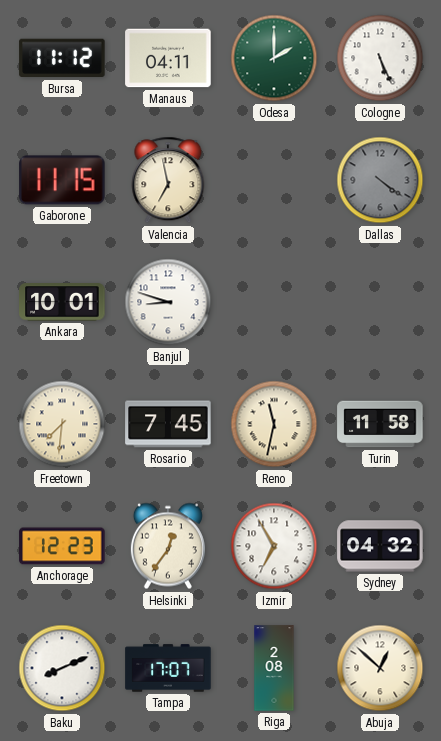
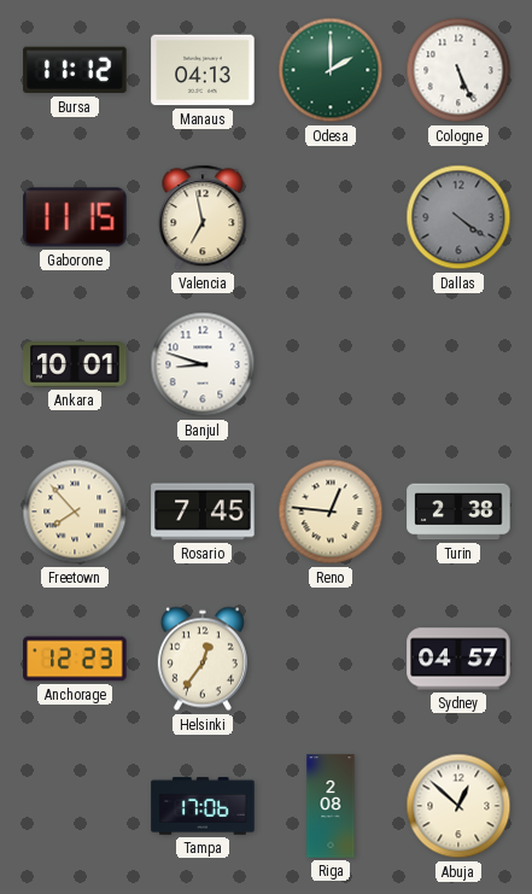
Manaus: 04:11 -> 04:13
Freetown: 7:31 -> 7:53
Reno: 11:32 -> 12:46
Turin: 11:58 -> 2:38
Izmir: 6:55 -> none
Sydney: 04:32 -> 04:57
Baku: 8:11 -> none
Tampa: 17:07 -> 17:06
